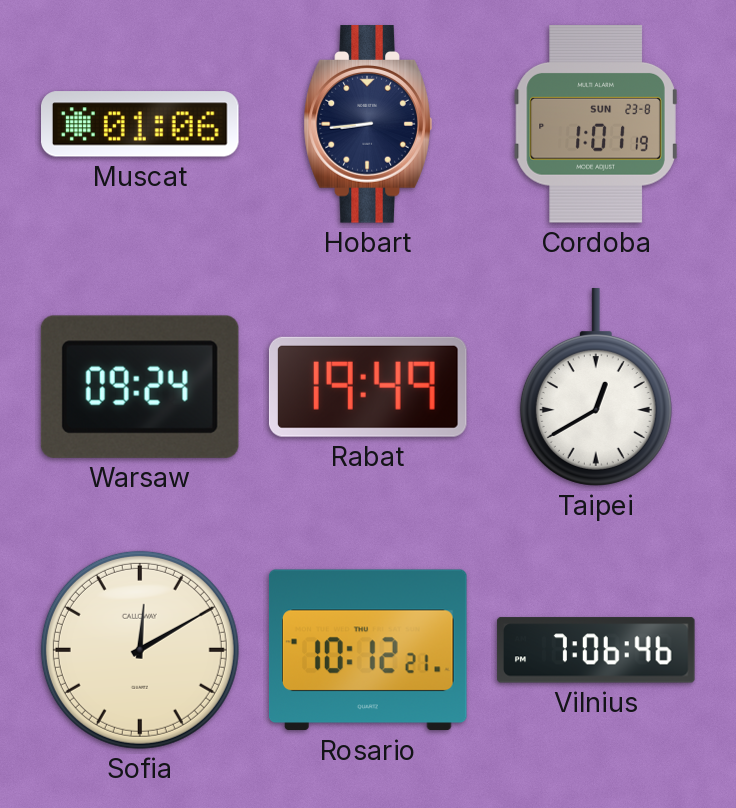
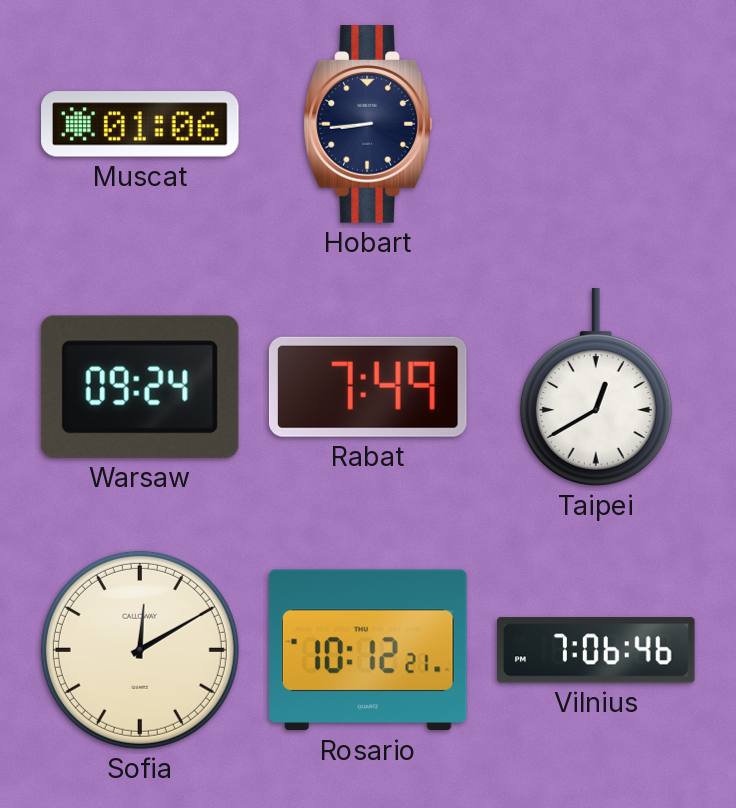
Cordoba: 1:01 -> none
Rabat: 19:49 -> 7:49
